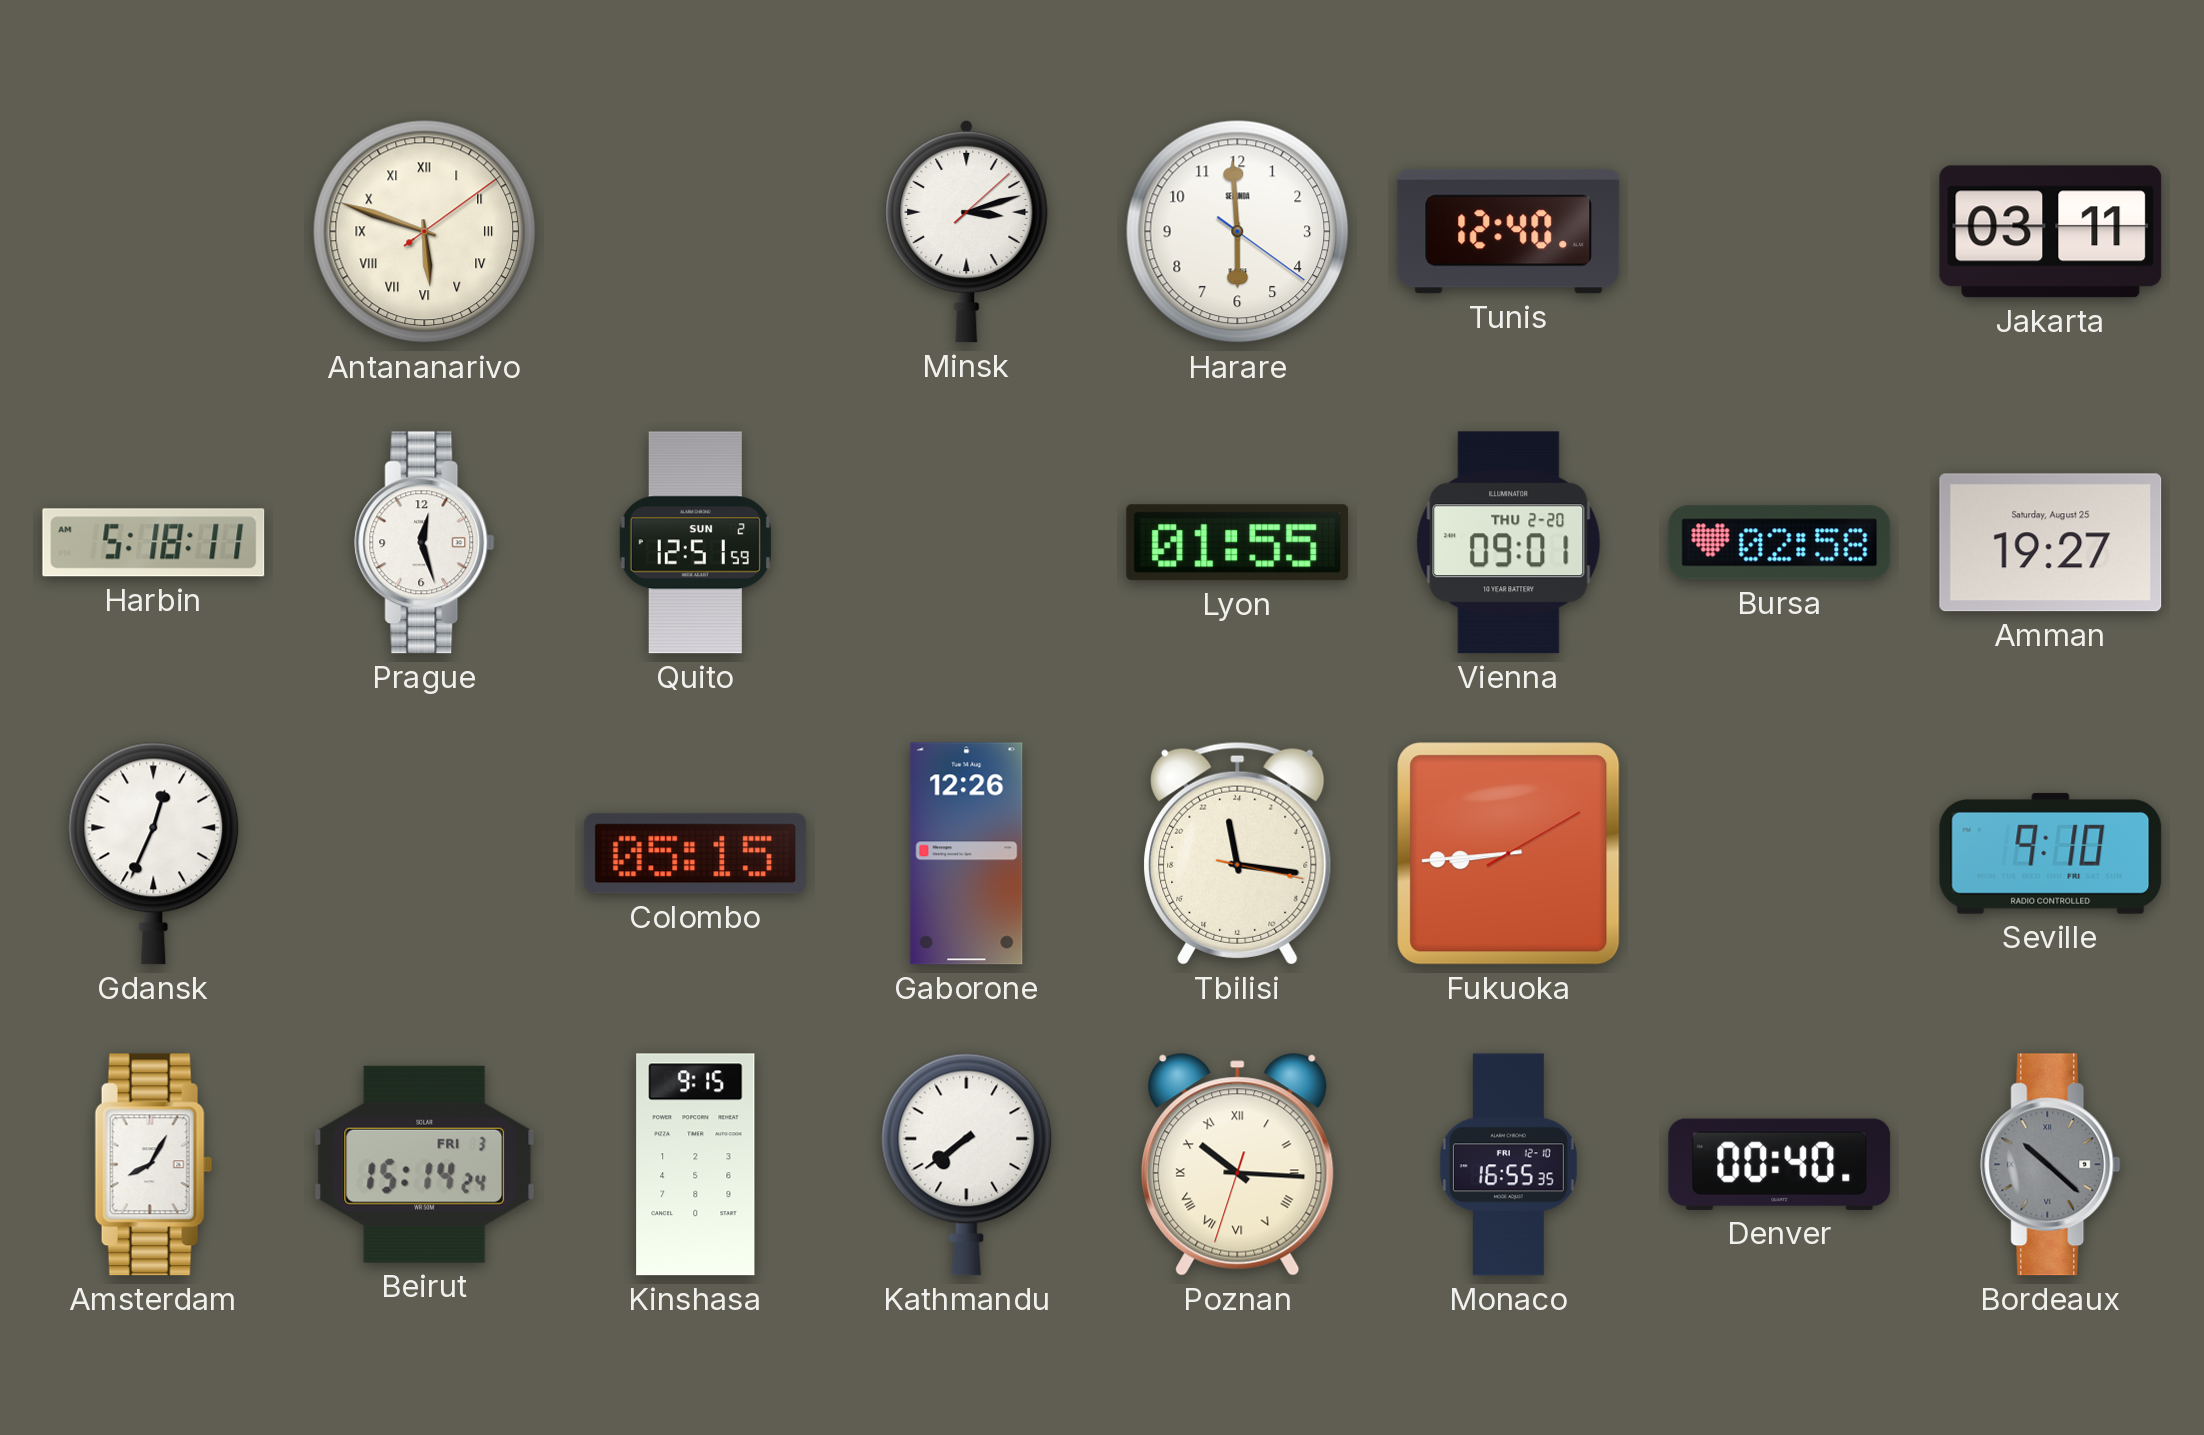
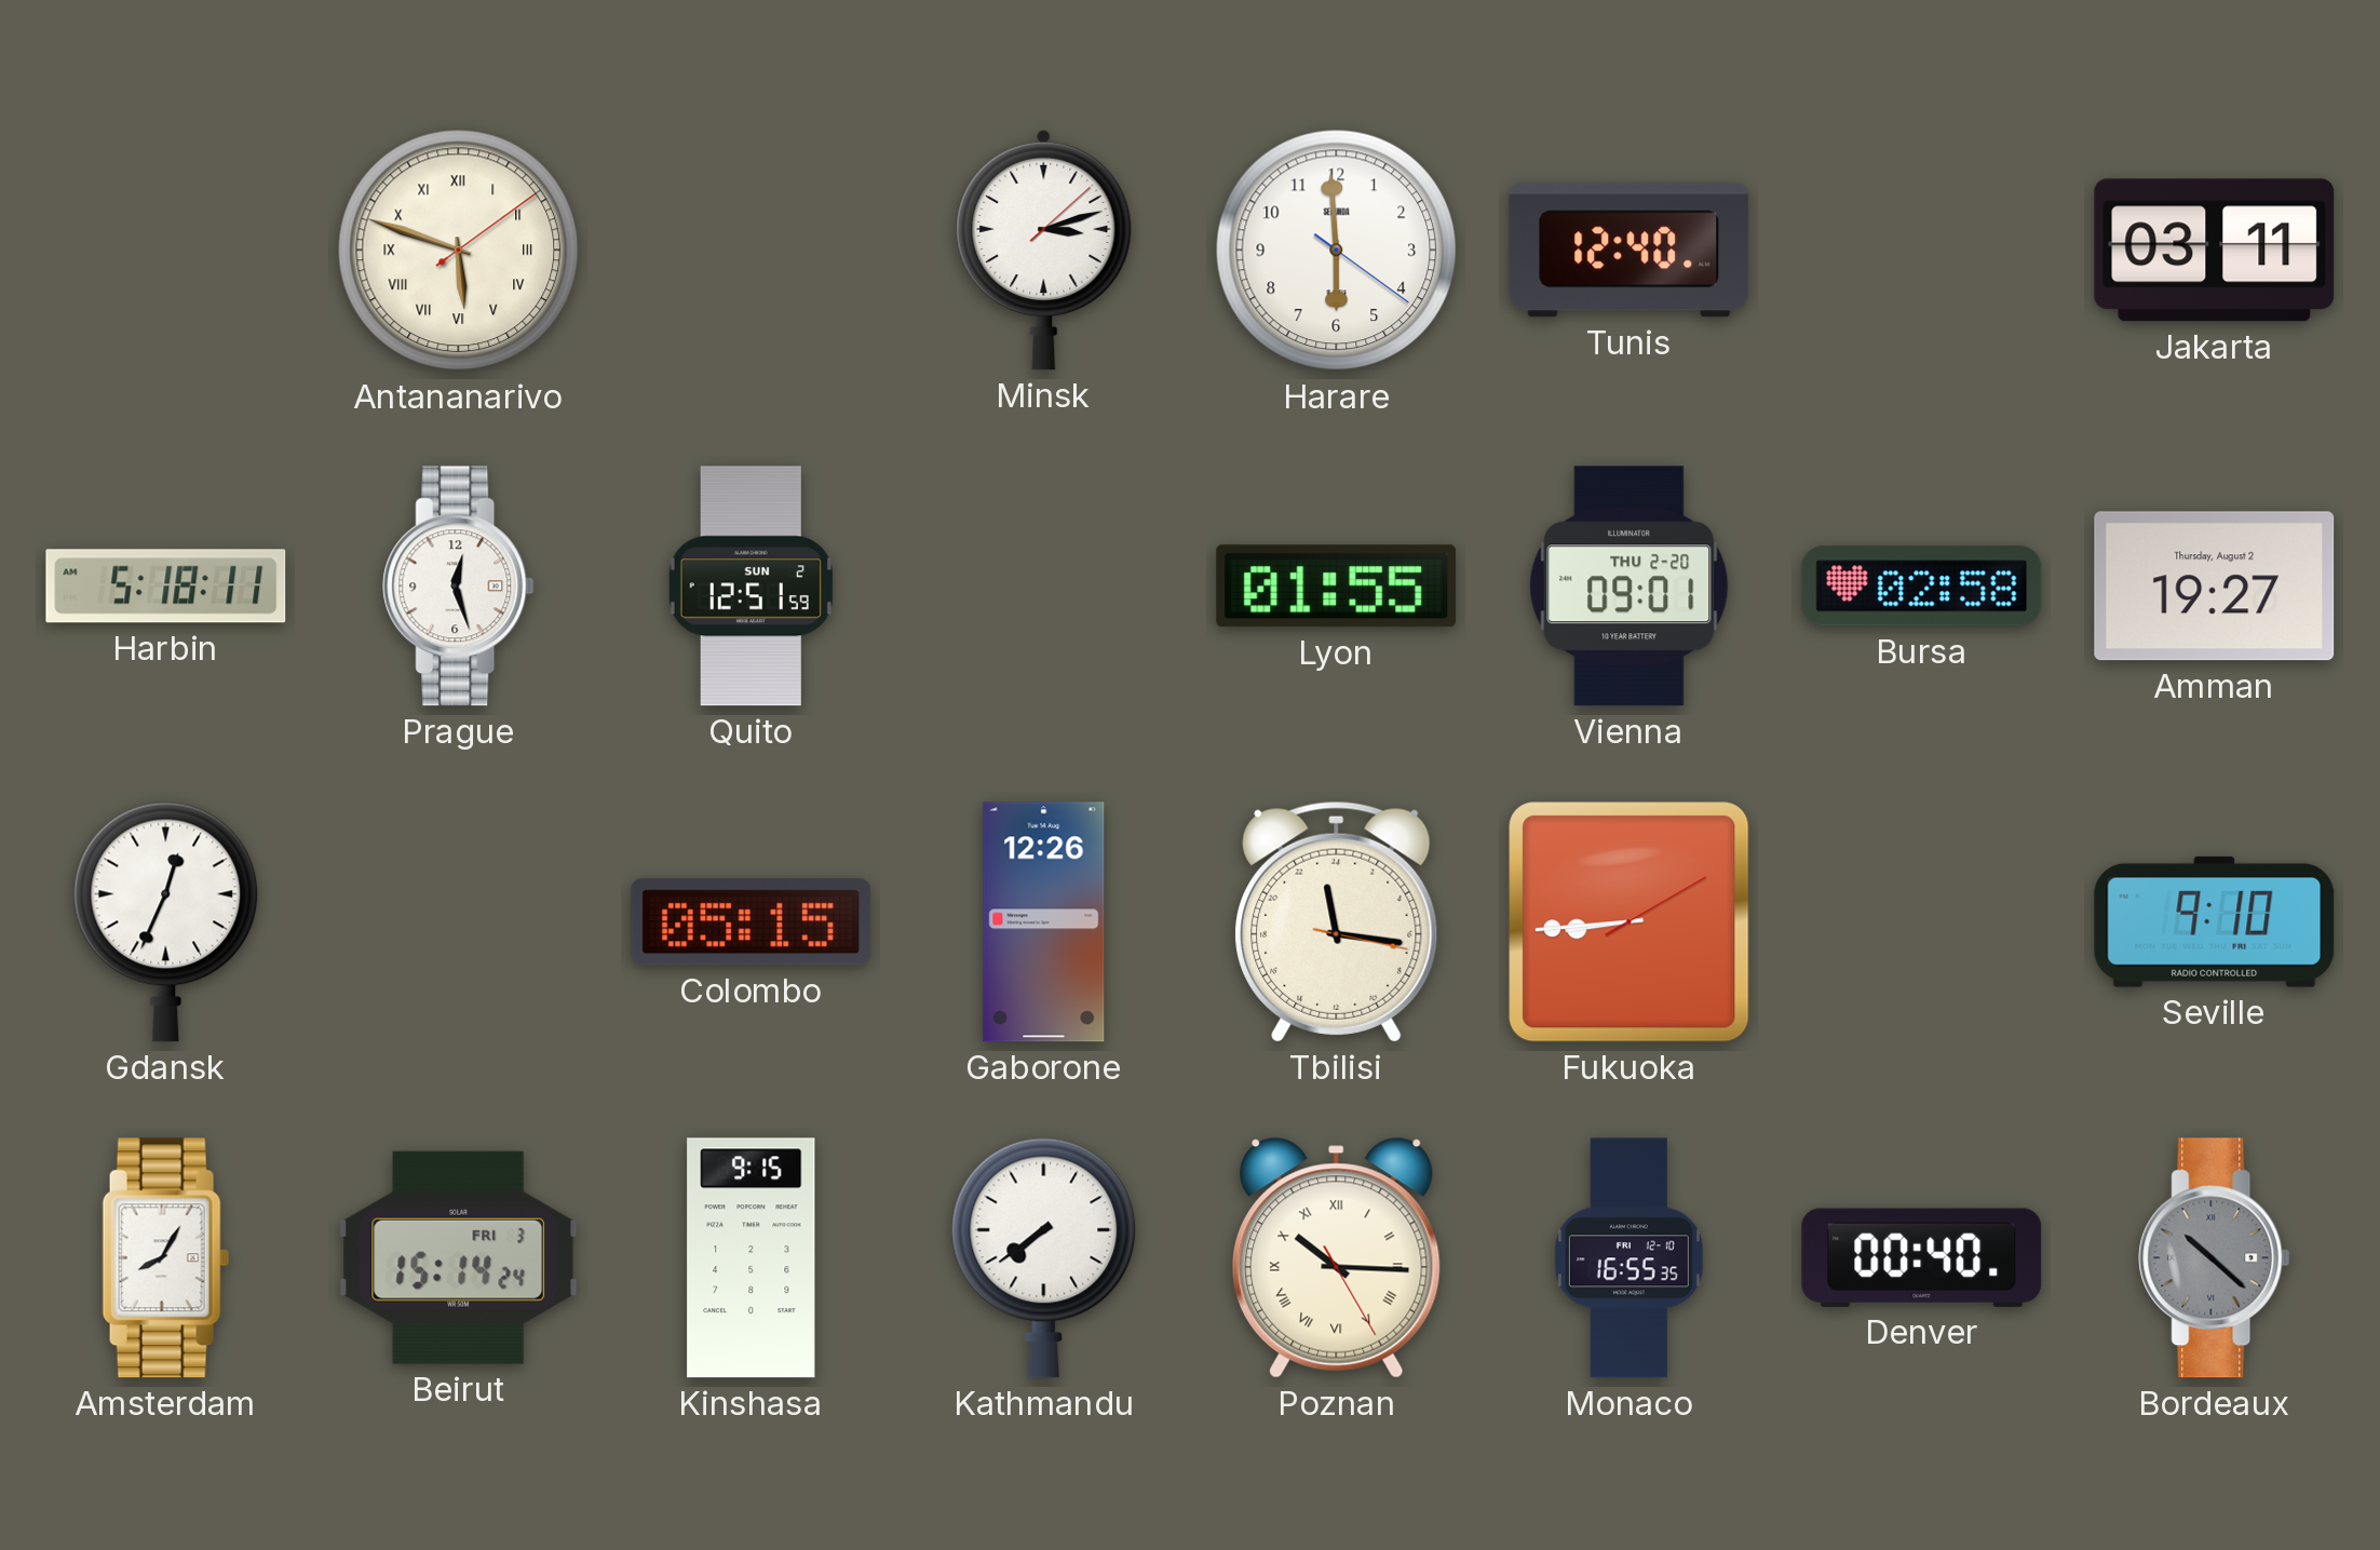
Amman date: Saturday, August 25 -> Thursday, August 2
Poznan: 10:15:33 -> 10:15:25
